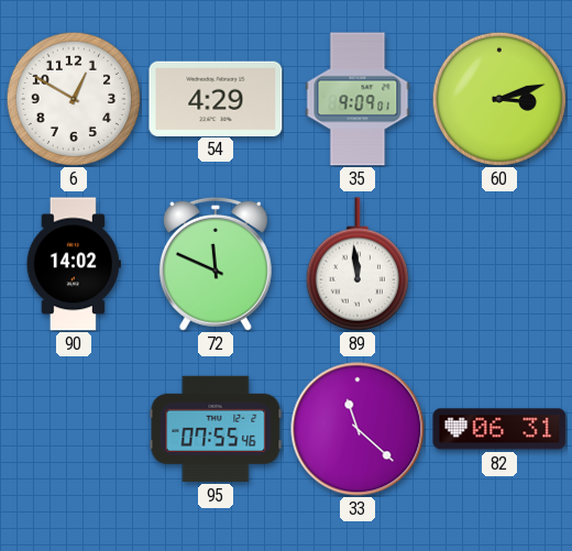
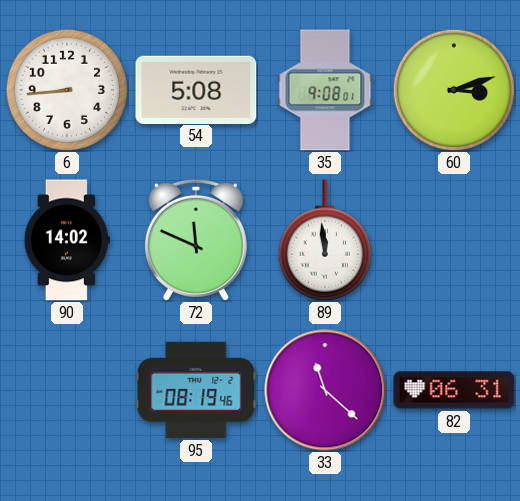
6: 12:50 -> 8:44
54: 4:29 -> 5:08
35: 9:09 -> 9:08
95: 07:55 -> 08:19
